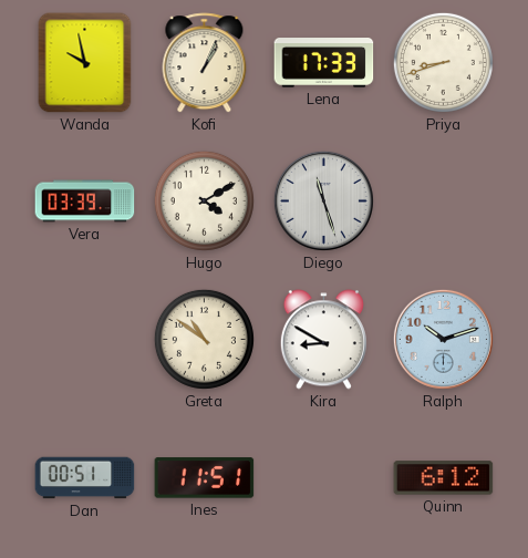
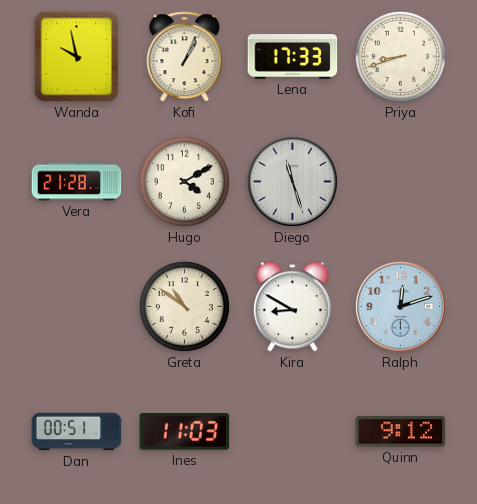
Vera: 03:39 -> 21:28
Ralph: 10:12 -> 12:12
Ines: 11:51 -> 11:03
Quinn: 6:12 -> 9:12
